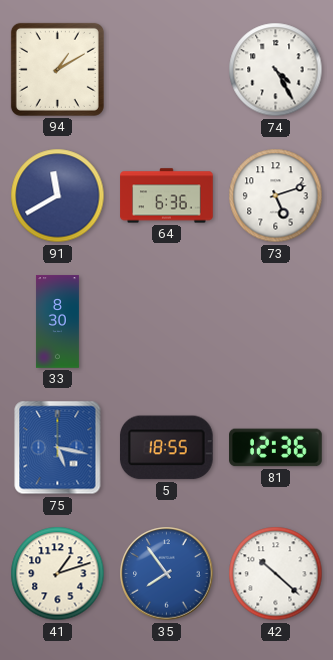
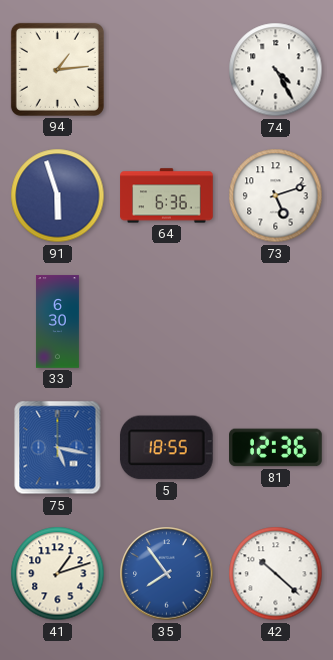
94: 1:10 -> 1:14
91: 11:40 -> 5:57
33: 8:30 -> 6:30
